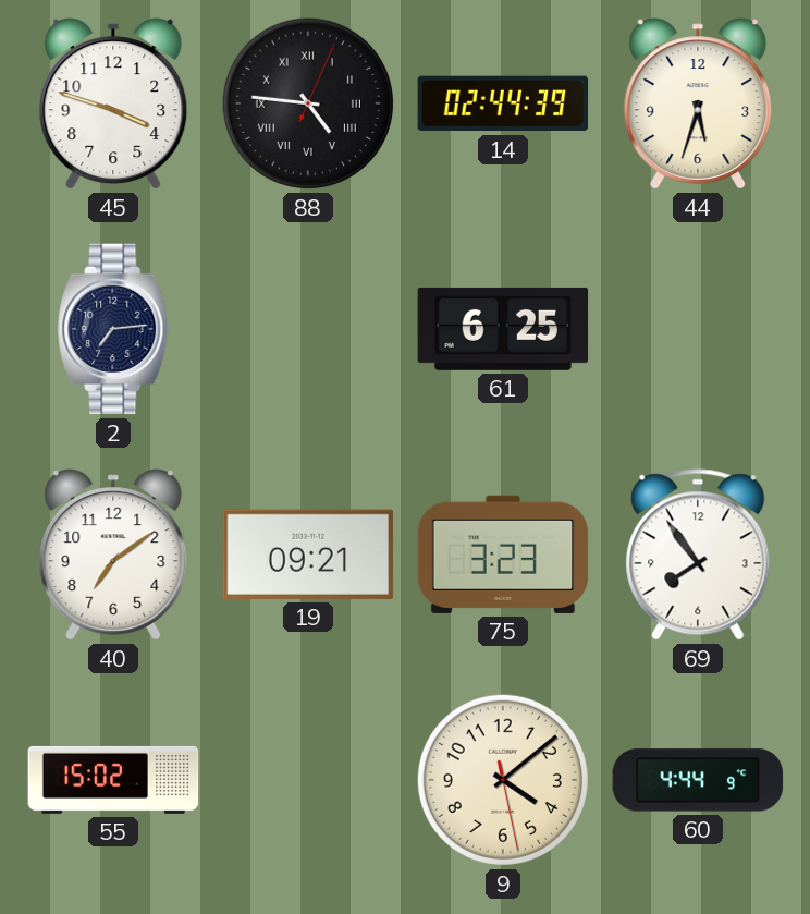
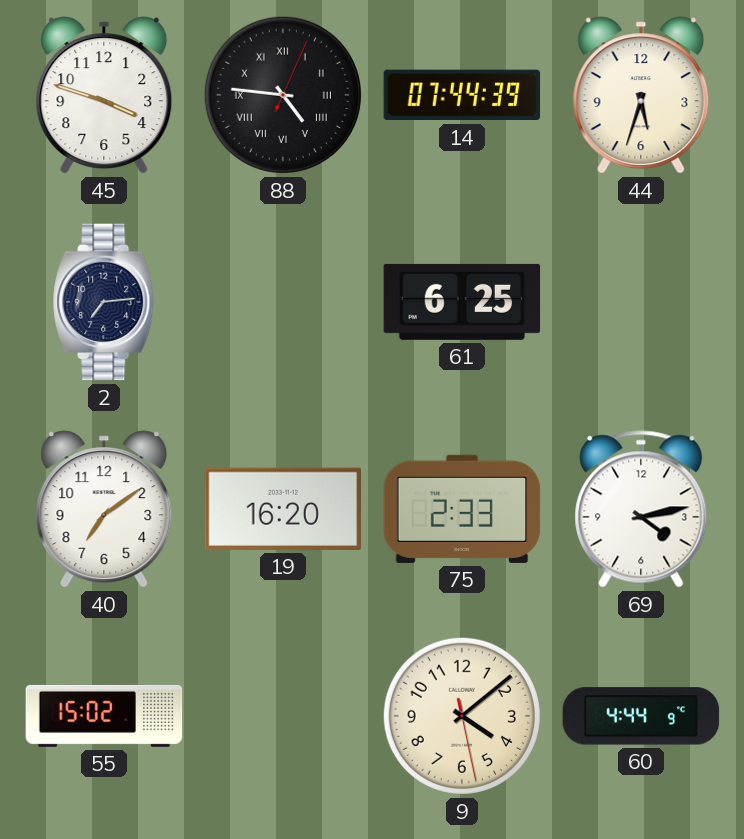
14: 02:44 -> 07:44
19: 09:21 -> 16:20
75: 3:23 -> 2:33
69: 7:54 -> 4:13
